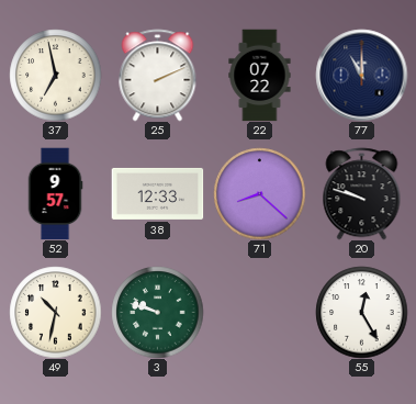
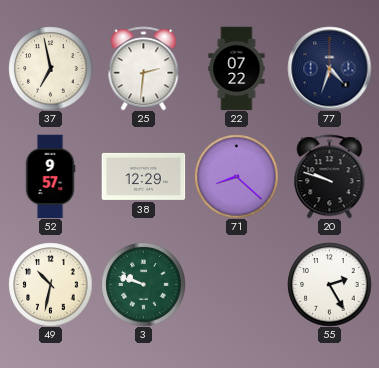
25: 2:11 -> 2:31
77: 11:00 -> 4:33
38: 12:33 -> 12:29
55: 12:25 -> 2:25
